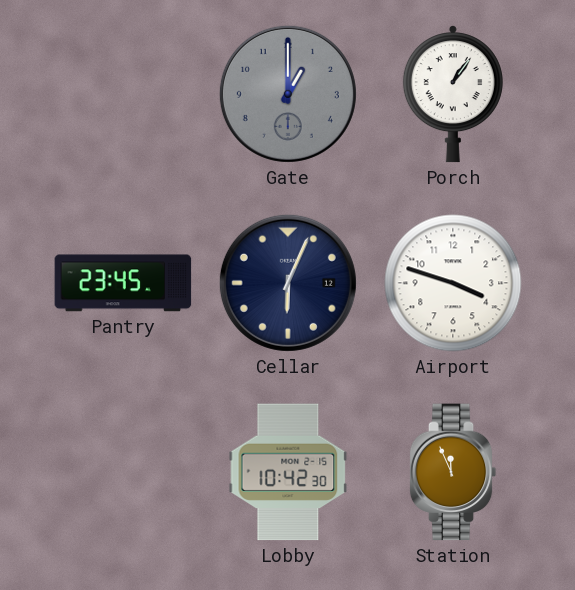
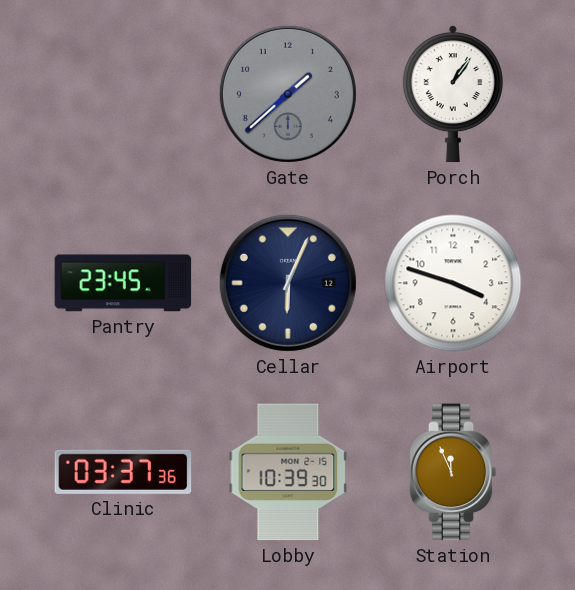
Gate: 1:00 -> 1:38
Clinic: none -> 03:37
Lobby: 10:42 -> 10:39
